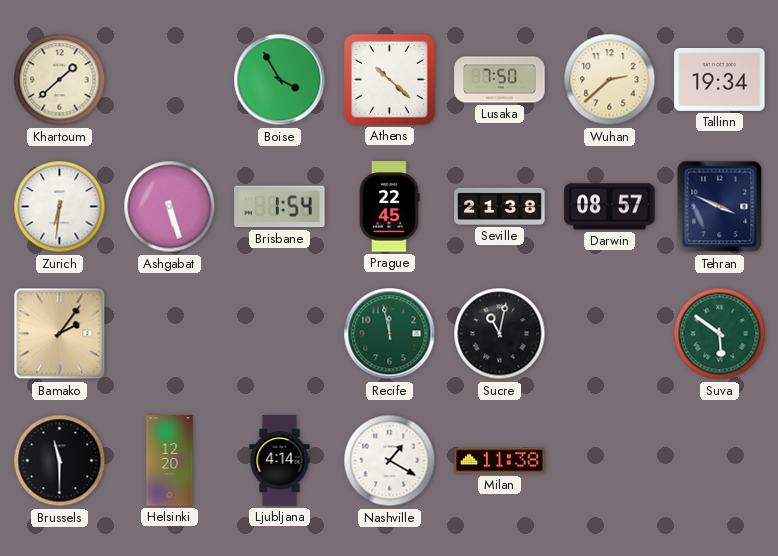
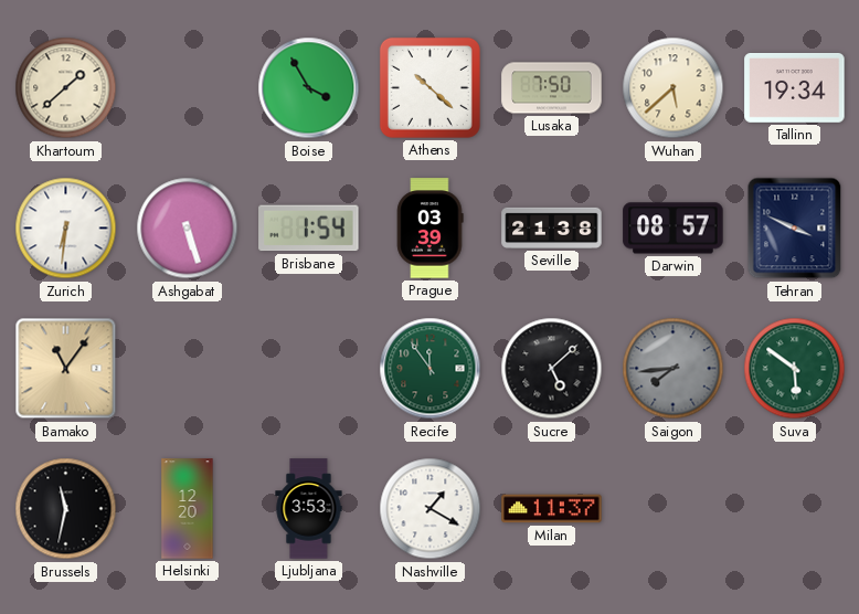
Wuhan: 2:38 -> 5:38
Prague: 22:45 -> 03:39
Bamako: 2:06 -> 11:06
Recife: 11:58 -> 11:54
Sucre: 11:02 -> 5:08
Saigon: none -> 7:44
Brussels: 11:30 -> 11:32
Ljubljana: 4:14 -> 3:53
Milan: 11:38 -> 11:37
